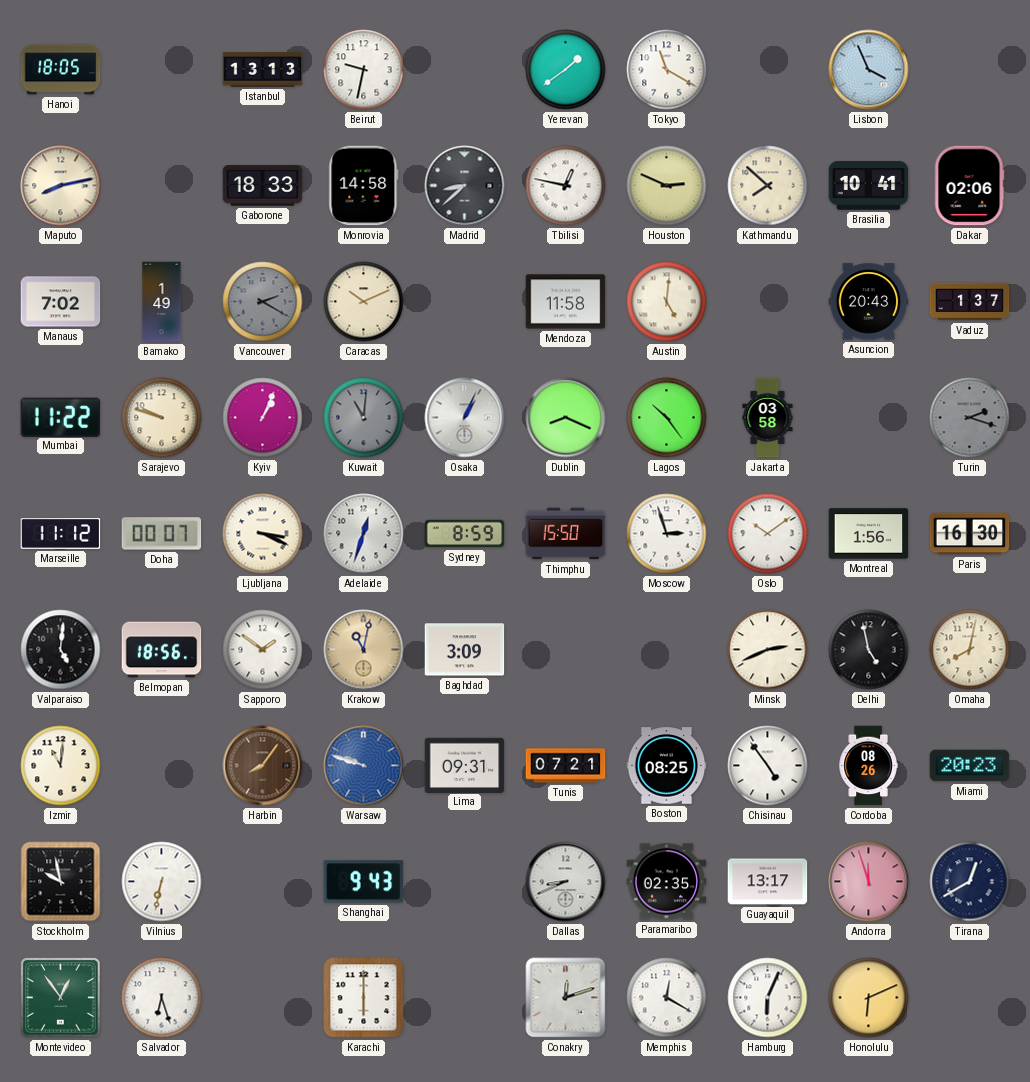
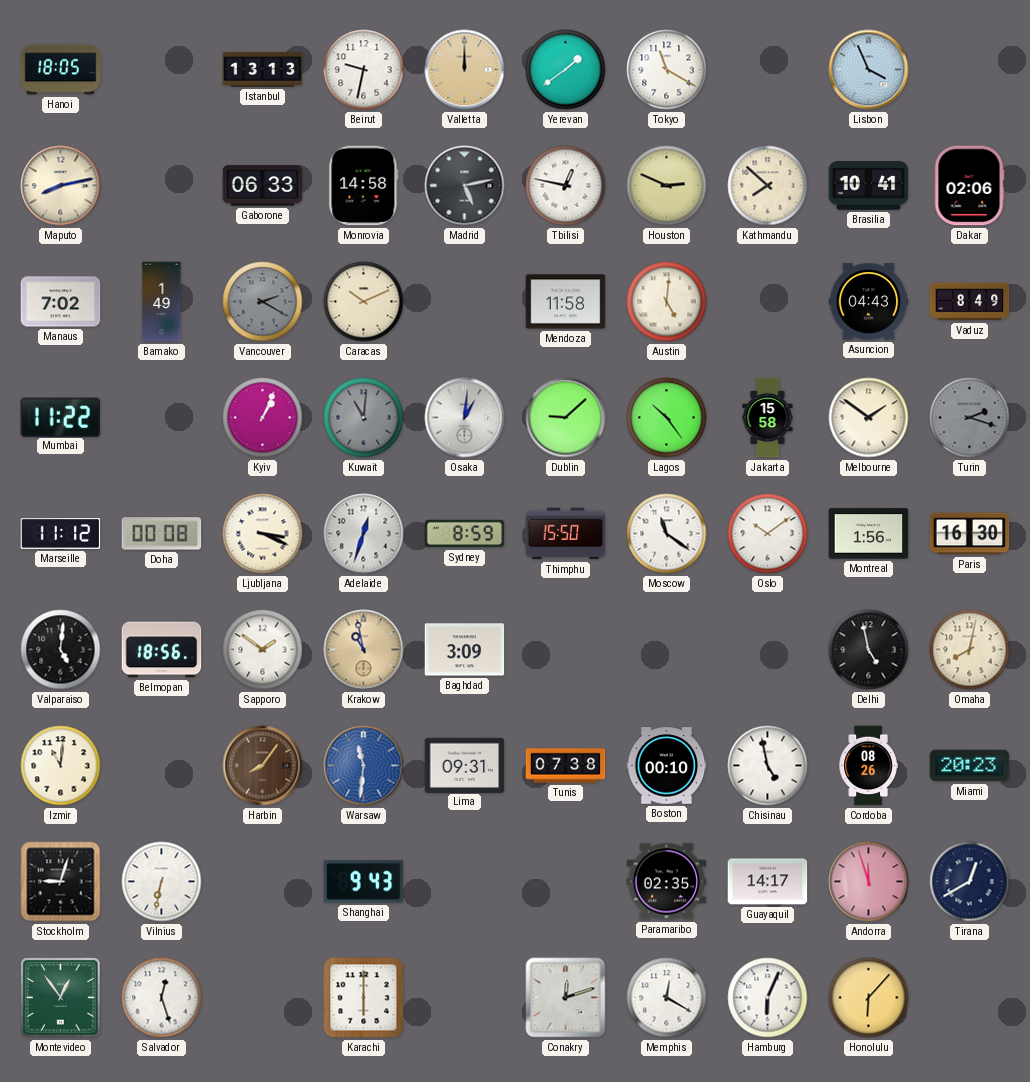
Valletta: none -> 12:00
Gaborone: 18:33 -> 06:33
Madrid: 8:38 -> 5:13
Asuncion: 20:43 -> 04:43
Vaduz: 1:37 -> 8:49
Sarajevo: 9:48 -> none
Osaka: 1:04 -> 1:01
Dublin: 8:19 -> 9:08
Jakarta: 03:58 -> 15:58
Melbourne: none -> 1:51
Doha: 00:07 -> 00:08
Moscow: 2:57 -> 11:21
Krakow: 11:02 -> 10:58
Minsk: 2:41 -> none
Warsaw: 9:48 -> 11:31
Tunis: 07:21 -> 07:38
Boston: 08:25 -> 00:10
Chisinau: 4:54 -> 4:58
Stockholm: 9:58 -> 9:03
Dallas: 8:41 -> none
Guayaquil: 13:17 -> 14:17
Salvador: 6:27 -> 12:27
Honolulu: 6:11 -> 6:07
